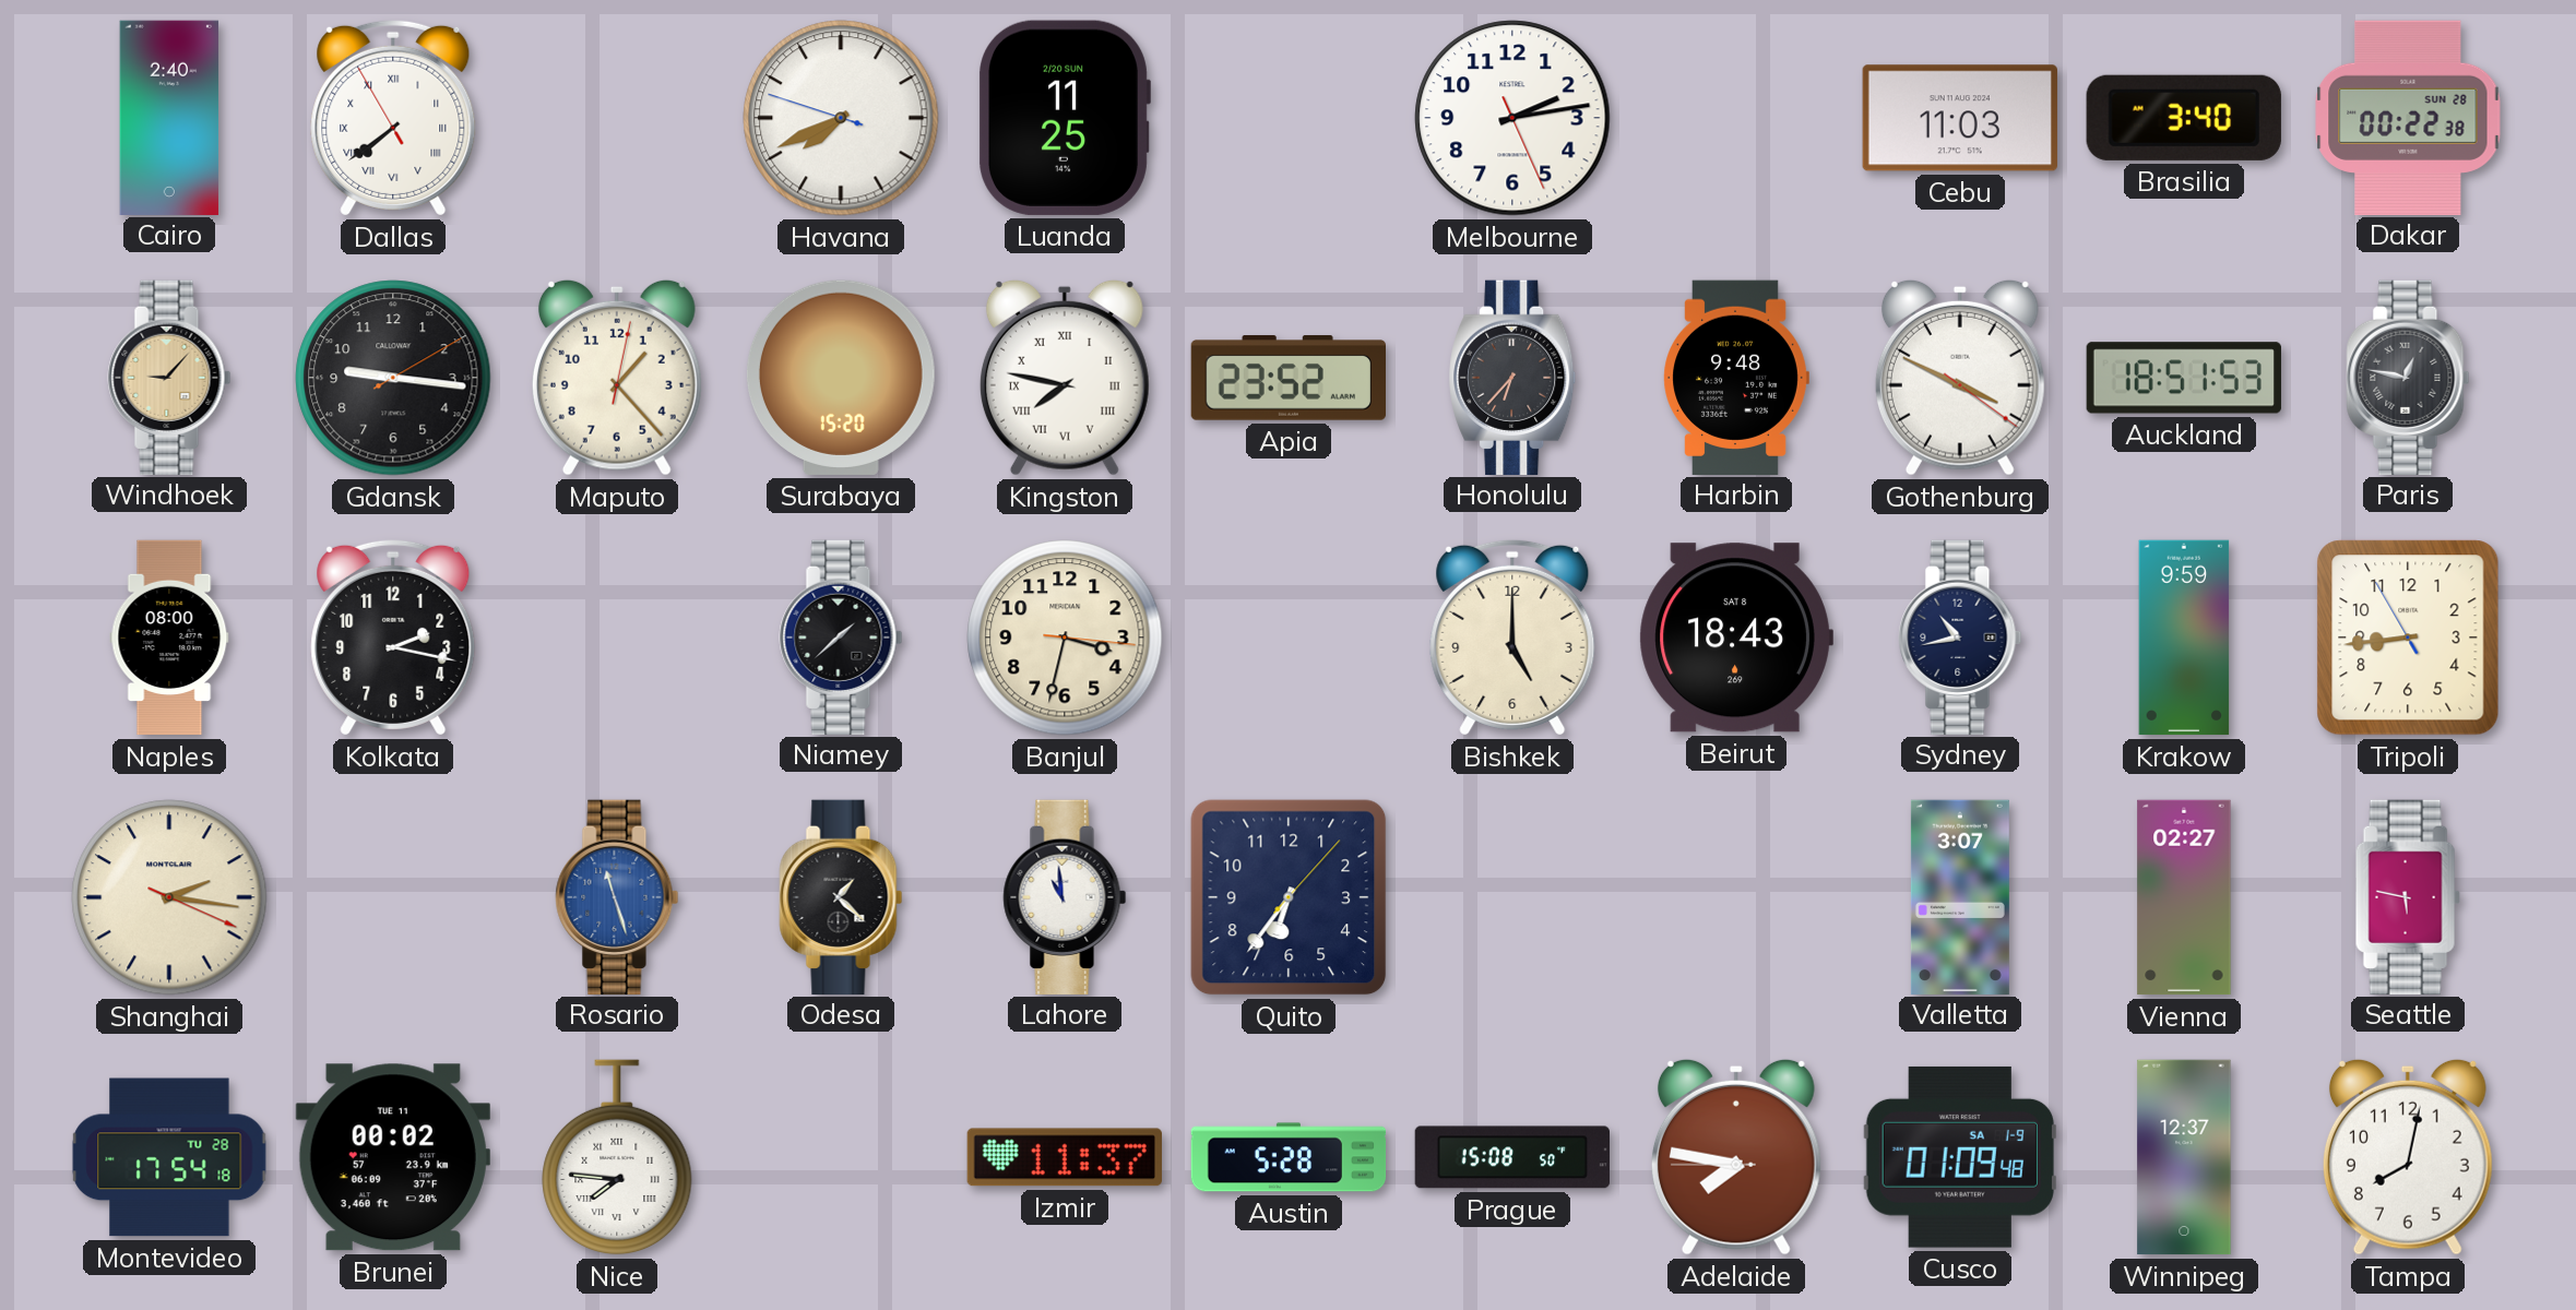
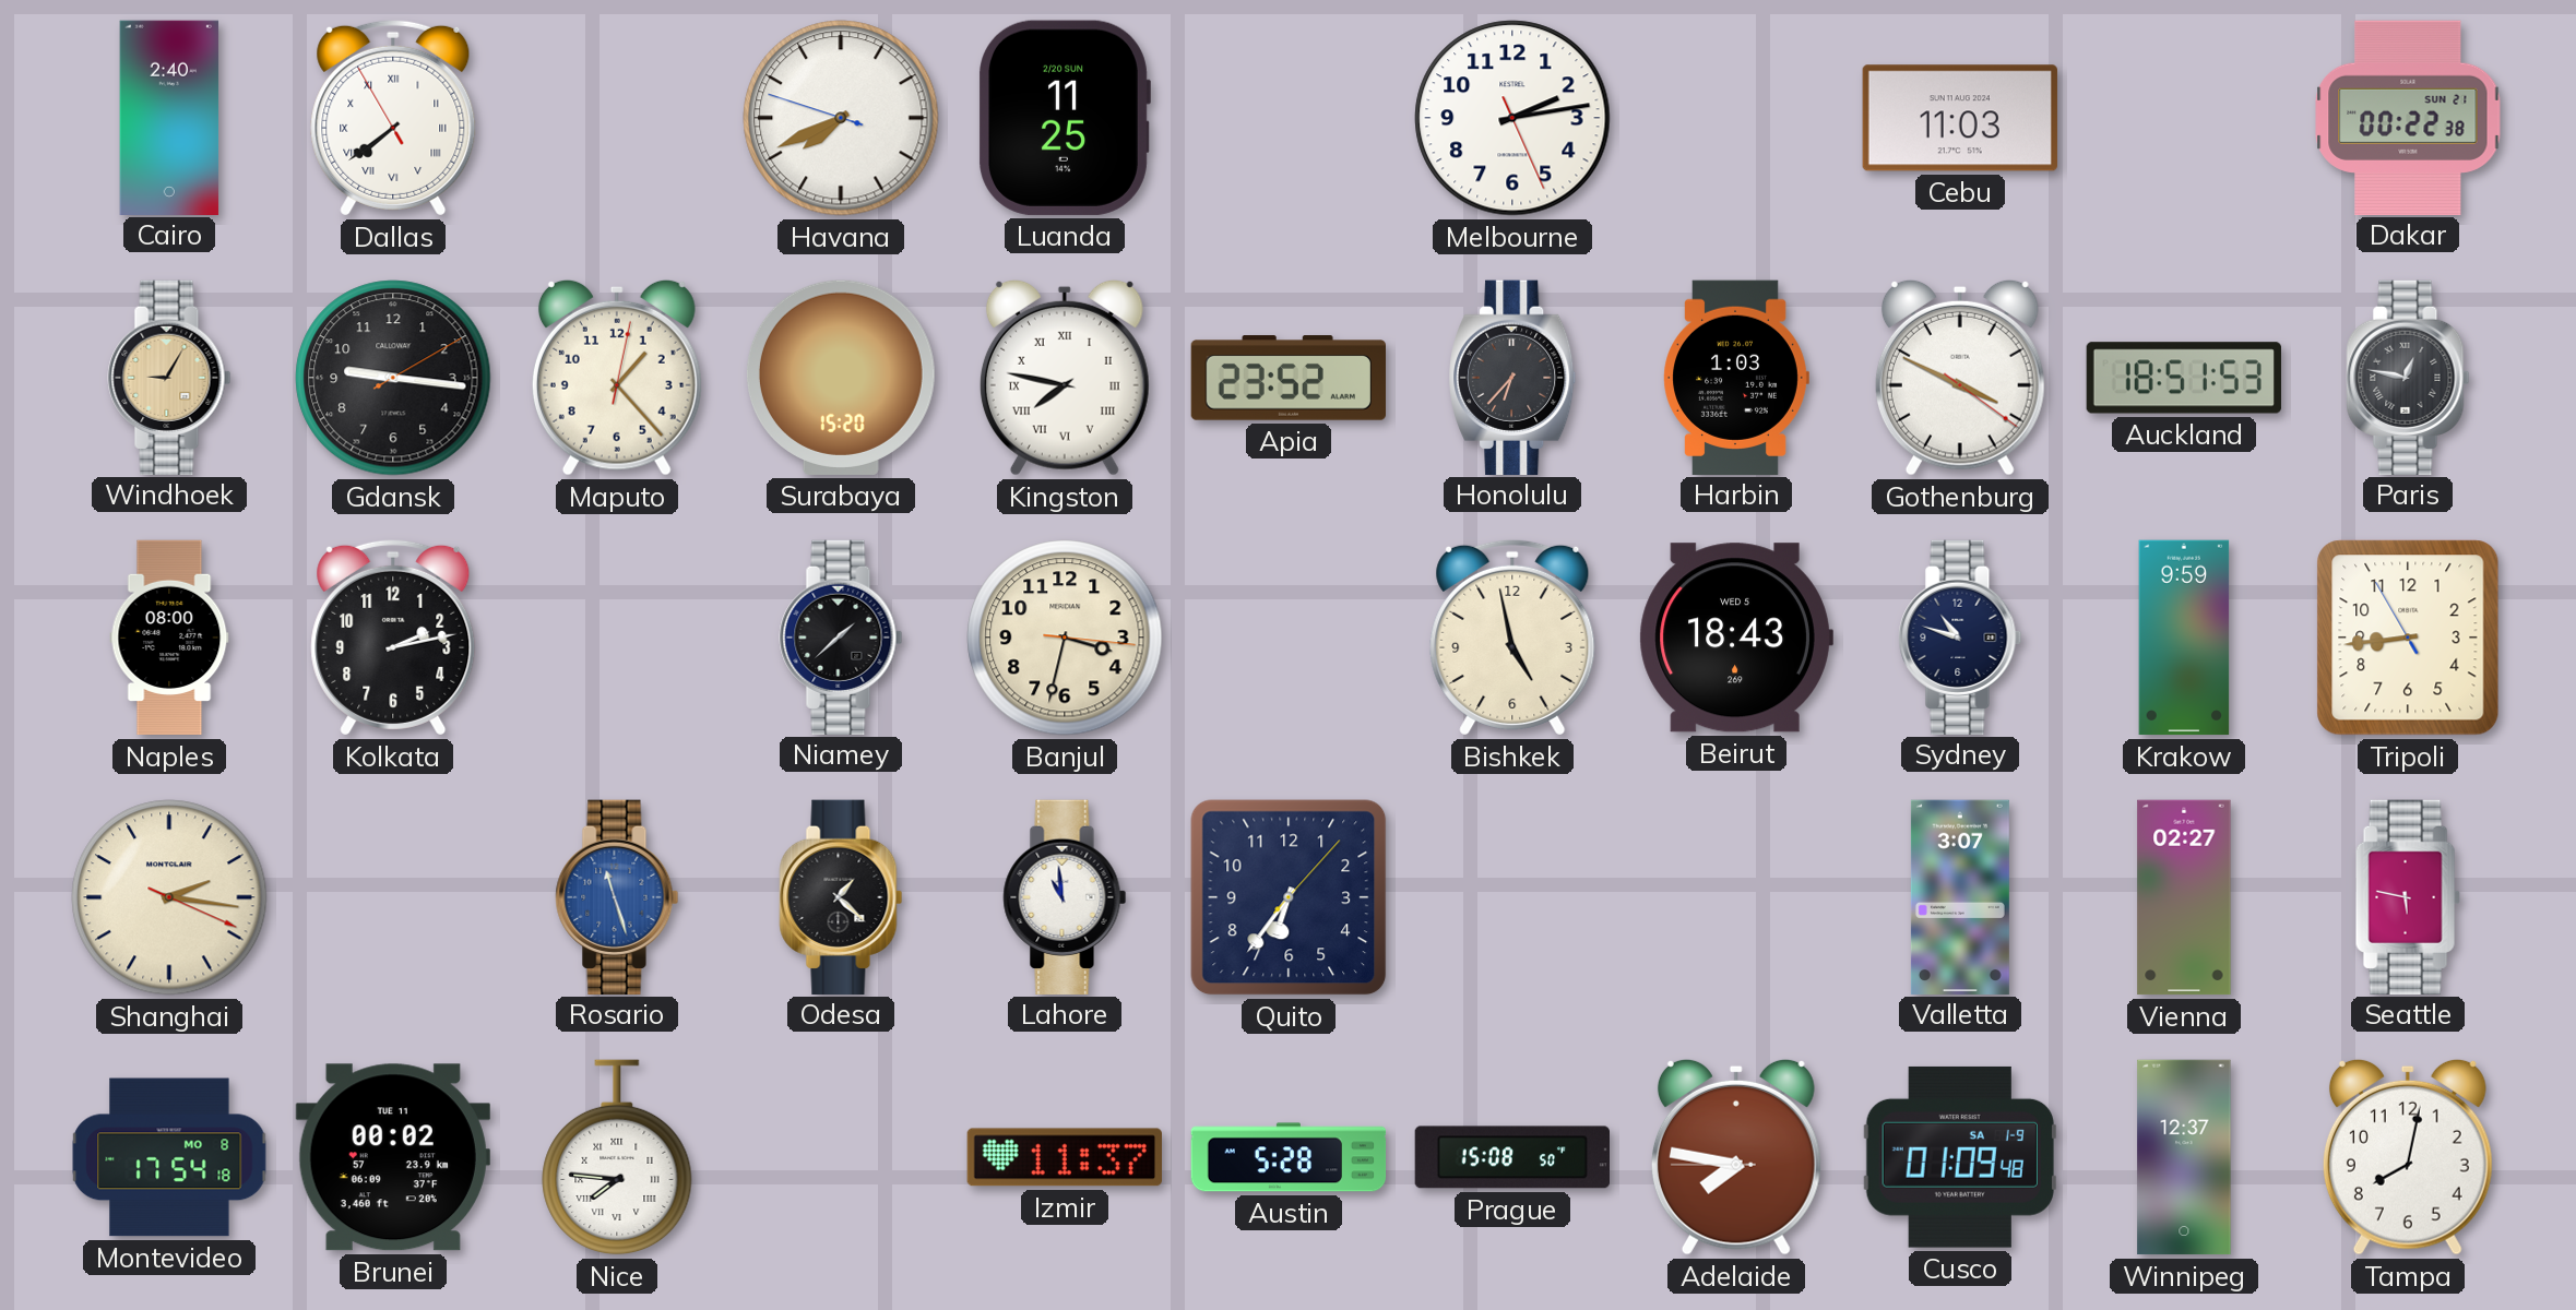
Brasilia: 3:40 -> none
Dakar date: SUN 28 -> SUN 21
Windhoek: 9:07 -> 9:05
Harbin: 9:48 -> 1:03
Kolkata: 2:17 -> 2:13
Bishkek: 5:00 -> 4:58
Beirut date: SAT 8 -> WED 5
Sydney: 10:43 -> 10:48
Montevideo date: TU 28 -> MO 8
